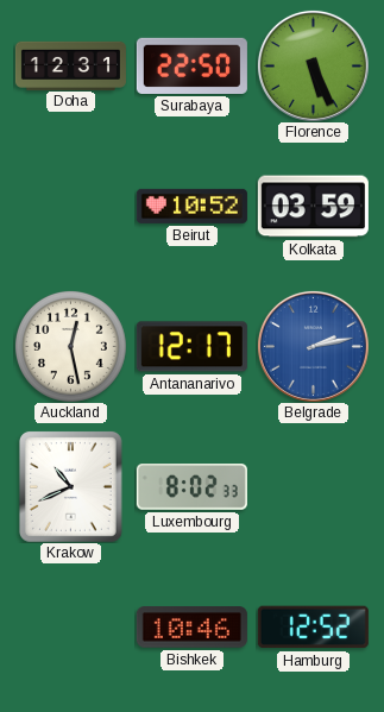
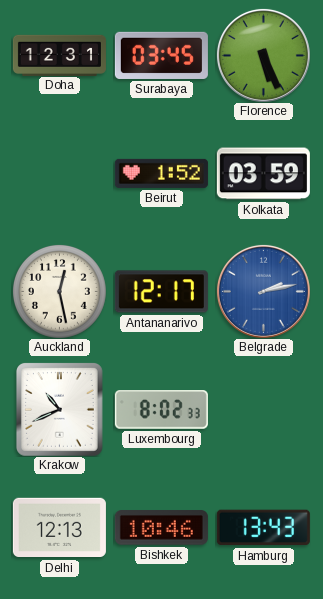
Surabaya: 22:50 -> 03:45
Beirut: 10:52 -> 1:52
Delhi: none -> 12:13
Hamburg: 12:52 -> 13:43
